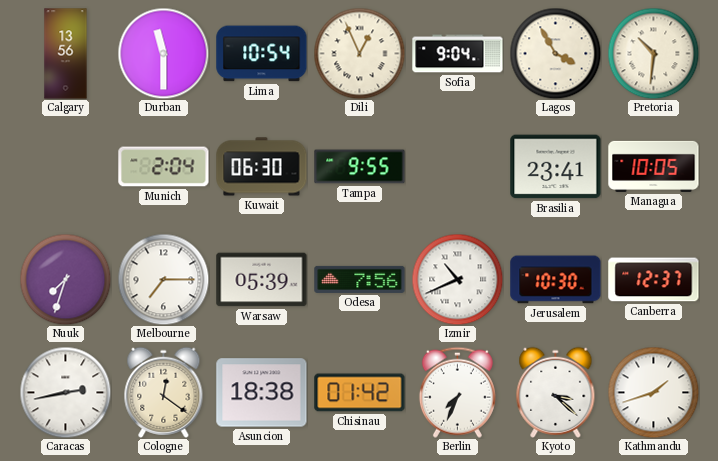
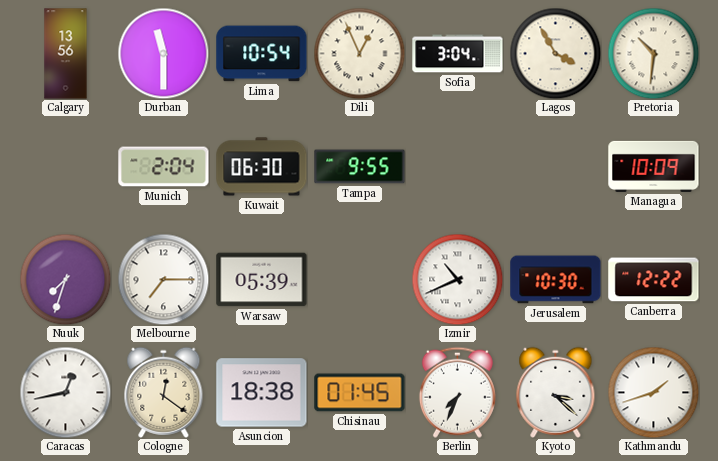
Sofia: 9:04 -> 3:04
Brasilia: 23:41 -> none
Managua: 10:05 -> 10:09
Odesa: 7:56 -> none
Canberra: 12:37 -> 12:22
Caracas: 2:43 -> 12:43
Chisinau: 01:42 -> 01:45
